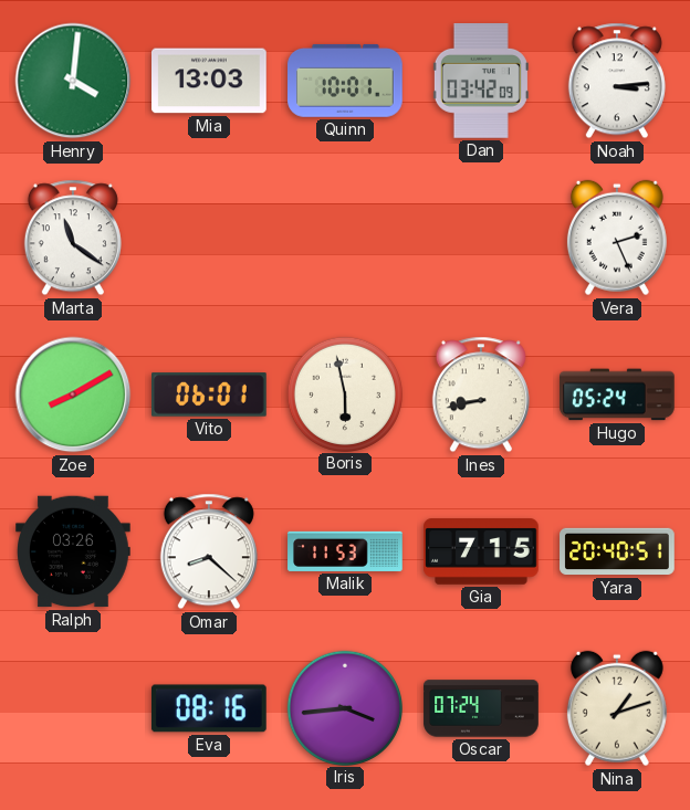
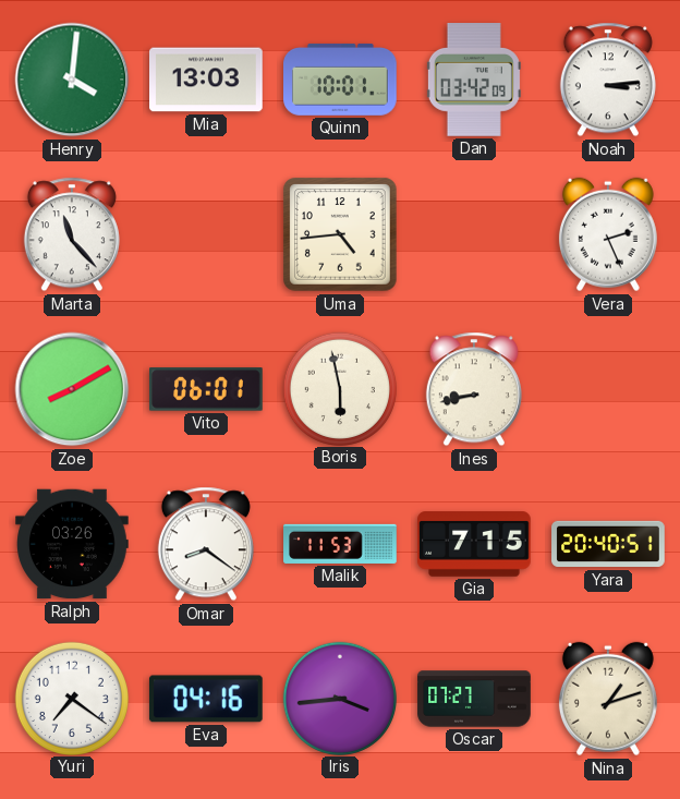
Marta: 11:21 -> 11:23
Uma: none -> 4:44
Hugo: 05:24 -> none
Omar: 8:22 -> 8:21
Yuri: none -> 7:21
Eva: 08:16 -> 04:16
Oscar: 07:24 -> 07:27
